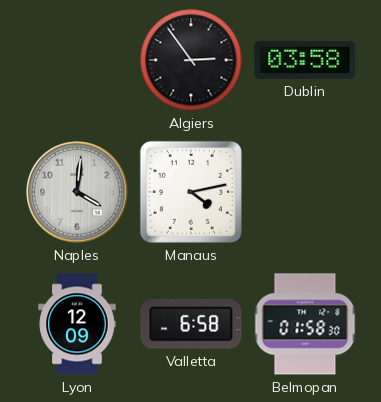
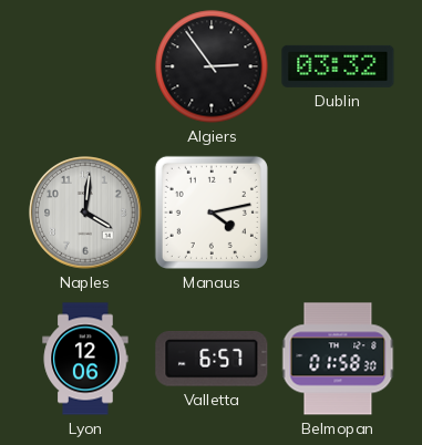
Dublin: 03:58 -> 03:32
Lyon: 12:09 -> 12:06
Valletta: 6:58 -> 6:57
